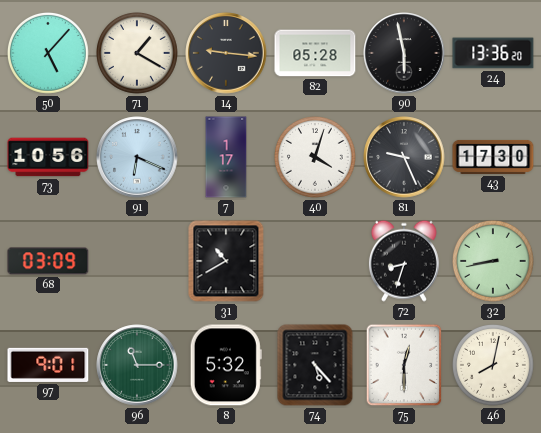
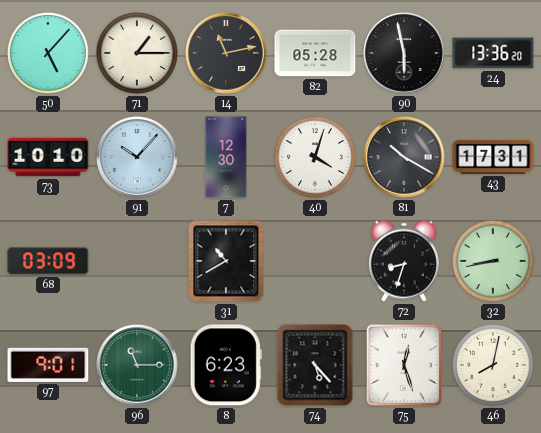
71: 1:20 -> 1:15
14: 9:16 -> 11:13
73: 10:56 -> 10:10
91: 6:19 -> 10:07
7: 1:17 -> 12:30
81: 9:26 -> 10:20
43: 17:30 -> 17:31
8: 5:32 -> 6:23
75: 12:30 -> 12:27
